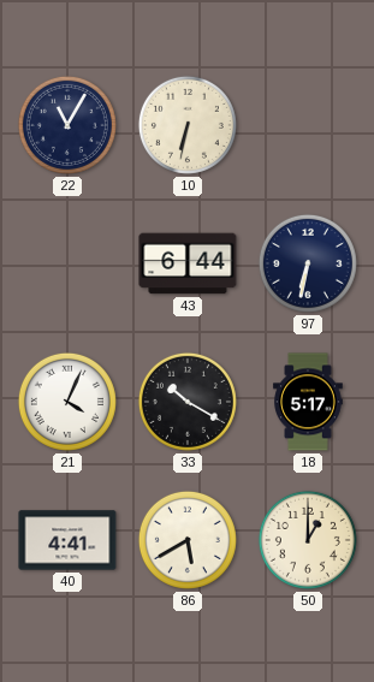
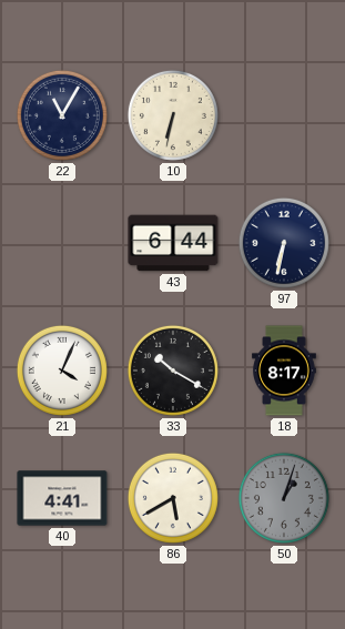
18: 5:17 -> 8:17
50: 1:00 -> 1:03
50 dial: cream -> grey
